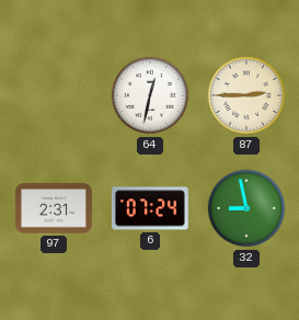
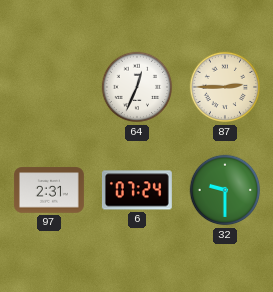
64: 12:32 -> 12:34
32: 8:58 -> 9:30
